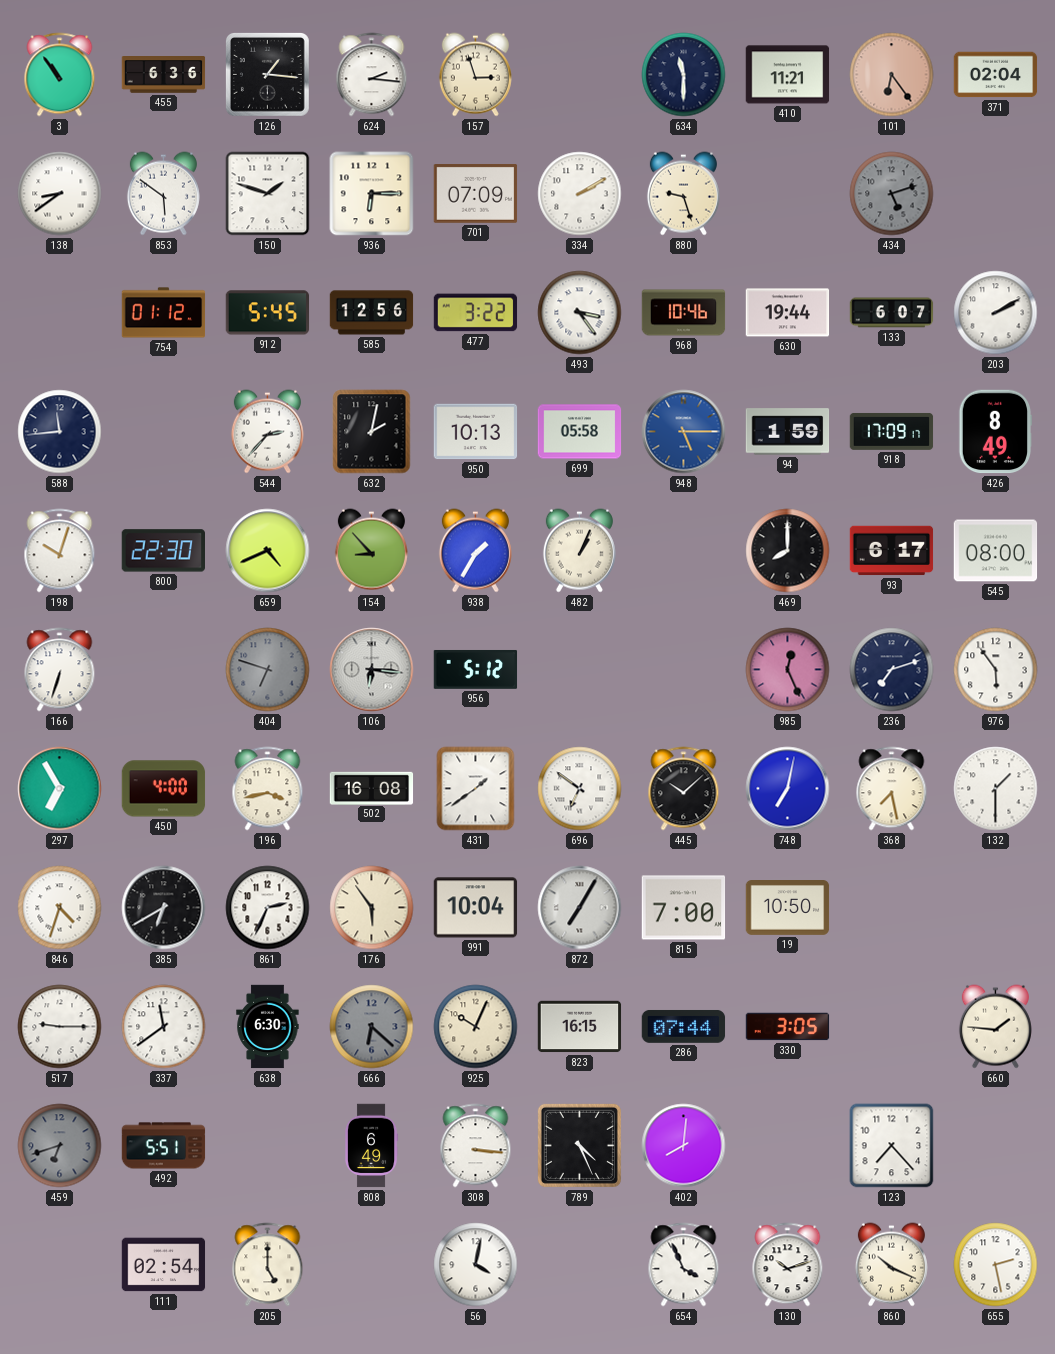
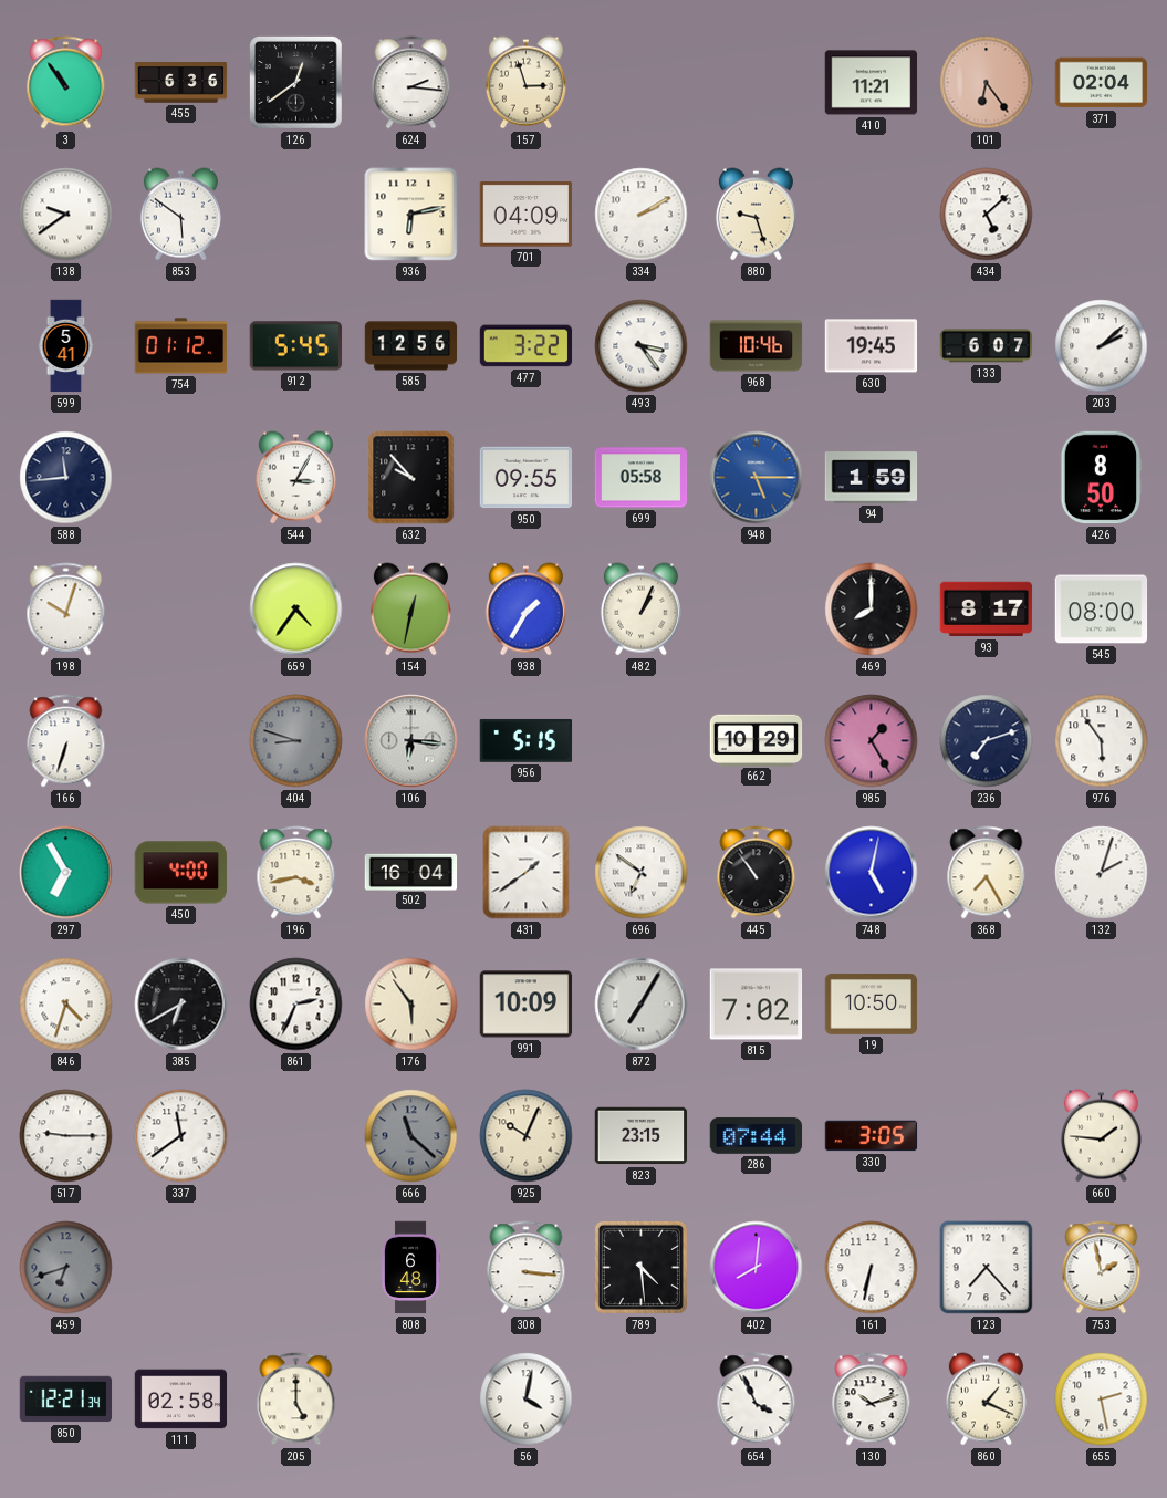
126: 1:16 -> 12:39
634: 11:30 -> none
138: 8:39 -> 9:39
150: 1:48 -> none
936: 6:15 -> 6:13
701: 07:09 -> 04:09
434: 5:12 -> 5:08
434 dial: grey -> white
599: none -> 5:41
630: 19:44 -> 19:45
203: 2:10 -> 2:08
544: 2:37 -> 3:05
632: 2:02 -> 9:53
950: 10:13 -> 09:55
918: 17:09 -> none
426: 8:49 -> 8:50
800: 22:30 -> none
659: 4:41 -> 4:36
154: 8:53 -> 12:32
93: 6:17 -> 8:17
404: 6:48 -> 8:48
956: 5:12 -> 5:15
662: none -> 10:29
985: 12:26 -> 1:25
502: 16:08 -> 16:04
445: 10:08 -> 10:54
748: 7:02 -> 5:02
368: 7:28 -> 7:25
132: 1:30 -> 2:03
991: 10:04 -> 10:09
815: 7:00 -> 7:02
638: 6:30 -> none
666: 6:22 -> 11:22
823: 16:15 -> 23:15
492: 5:51 -> none
808: 6:49 -> 6:48
789: 4:26 -> 4:29
161: none -> 6:32
753: none -> 1:58
850: none -> 12:21
111: 02:54 -> 02:58
860: 10:19 -> 1:19
